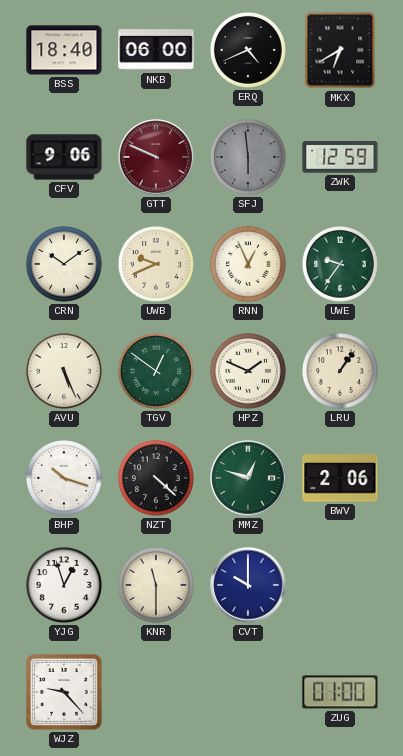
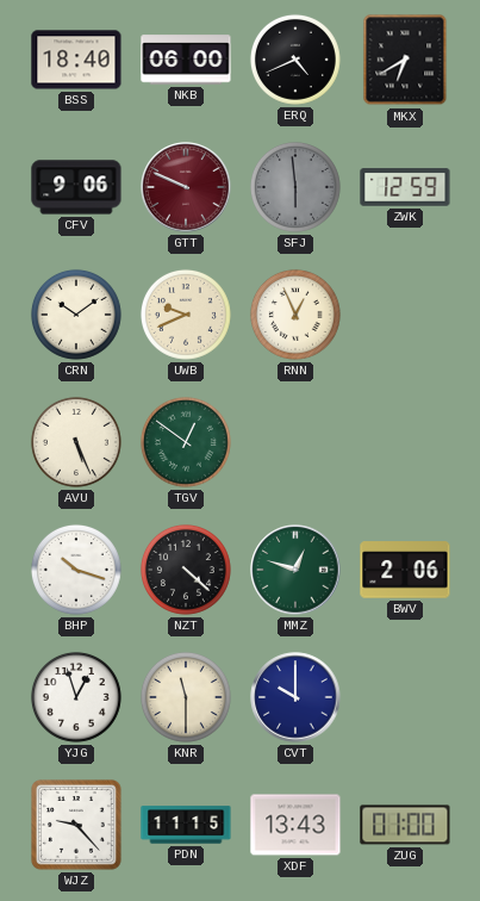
UWE: 9:36 -> none
HPZ: 1:49 -> none
LRU: 1:06 -> none
PDN: none -> 11:15
XDF: none -> 13:43
